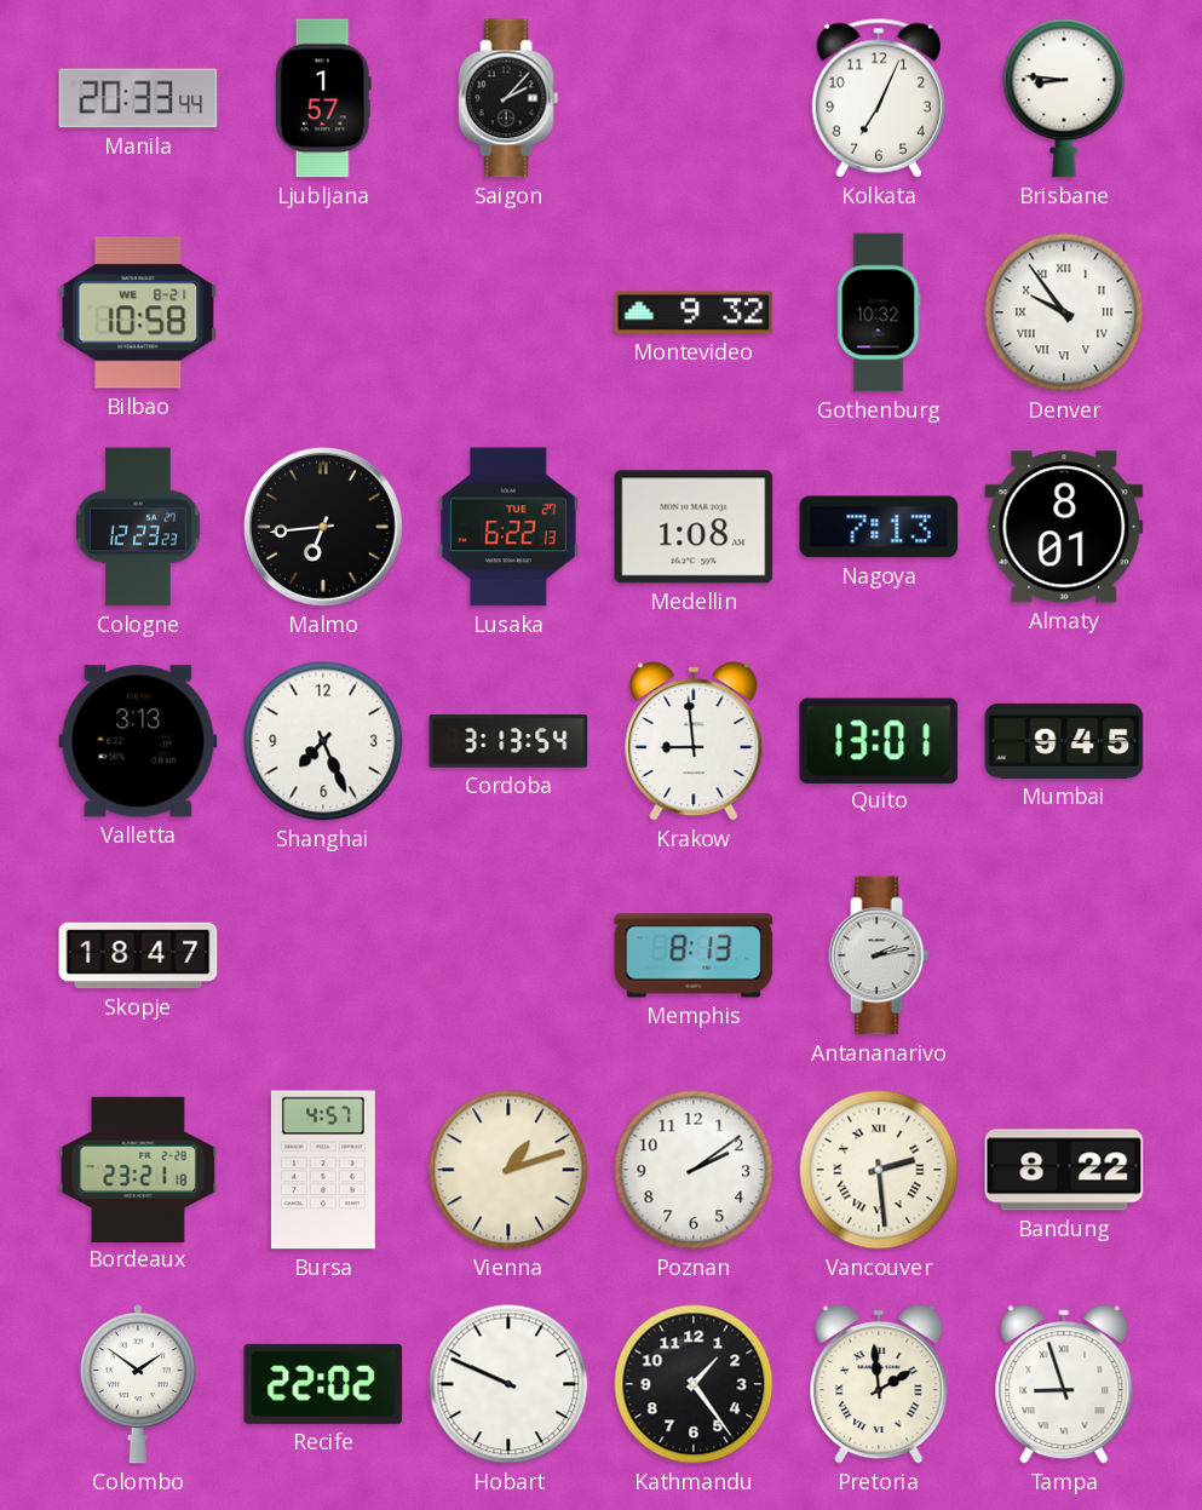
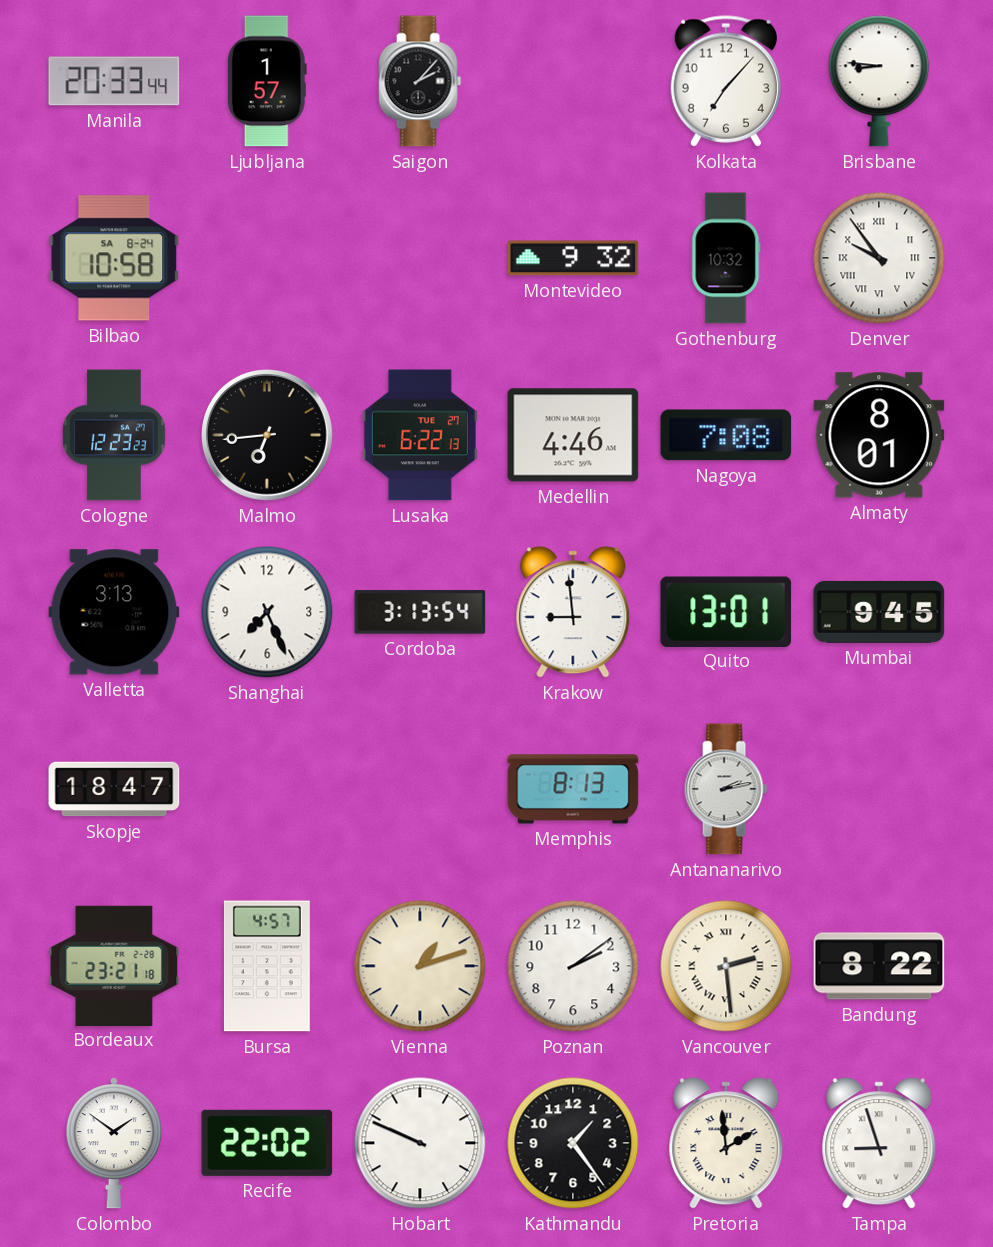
Kolkata: 7:04 -> 7:07
Bilbao date: WE 8-21 -> SA 8-24
Medellin: 1:08 -> 4:46
Nagoya: 7:13 -> 7:08
